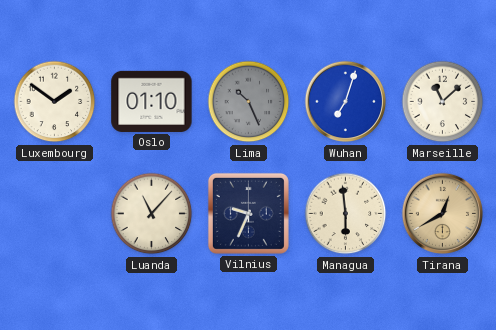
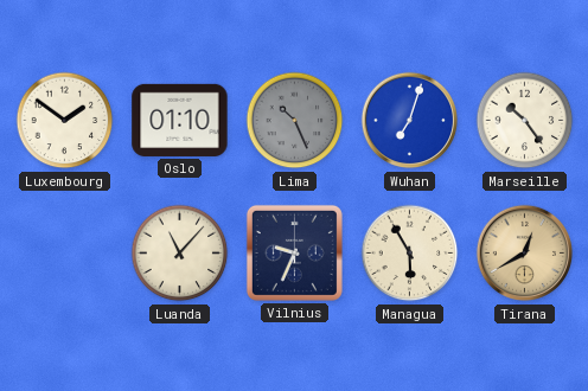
Marseille: 11:08 -> 10:24
Managua: 5:59 -> 5:55
